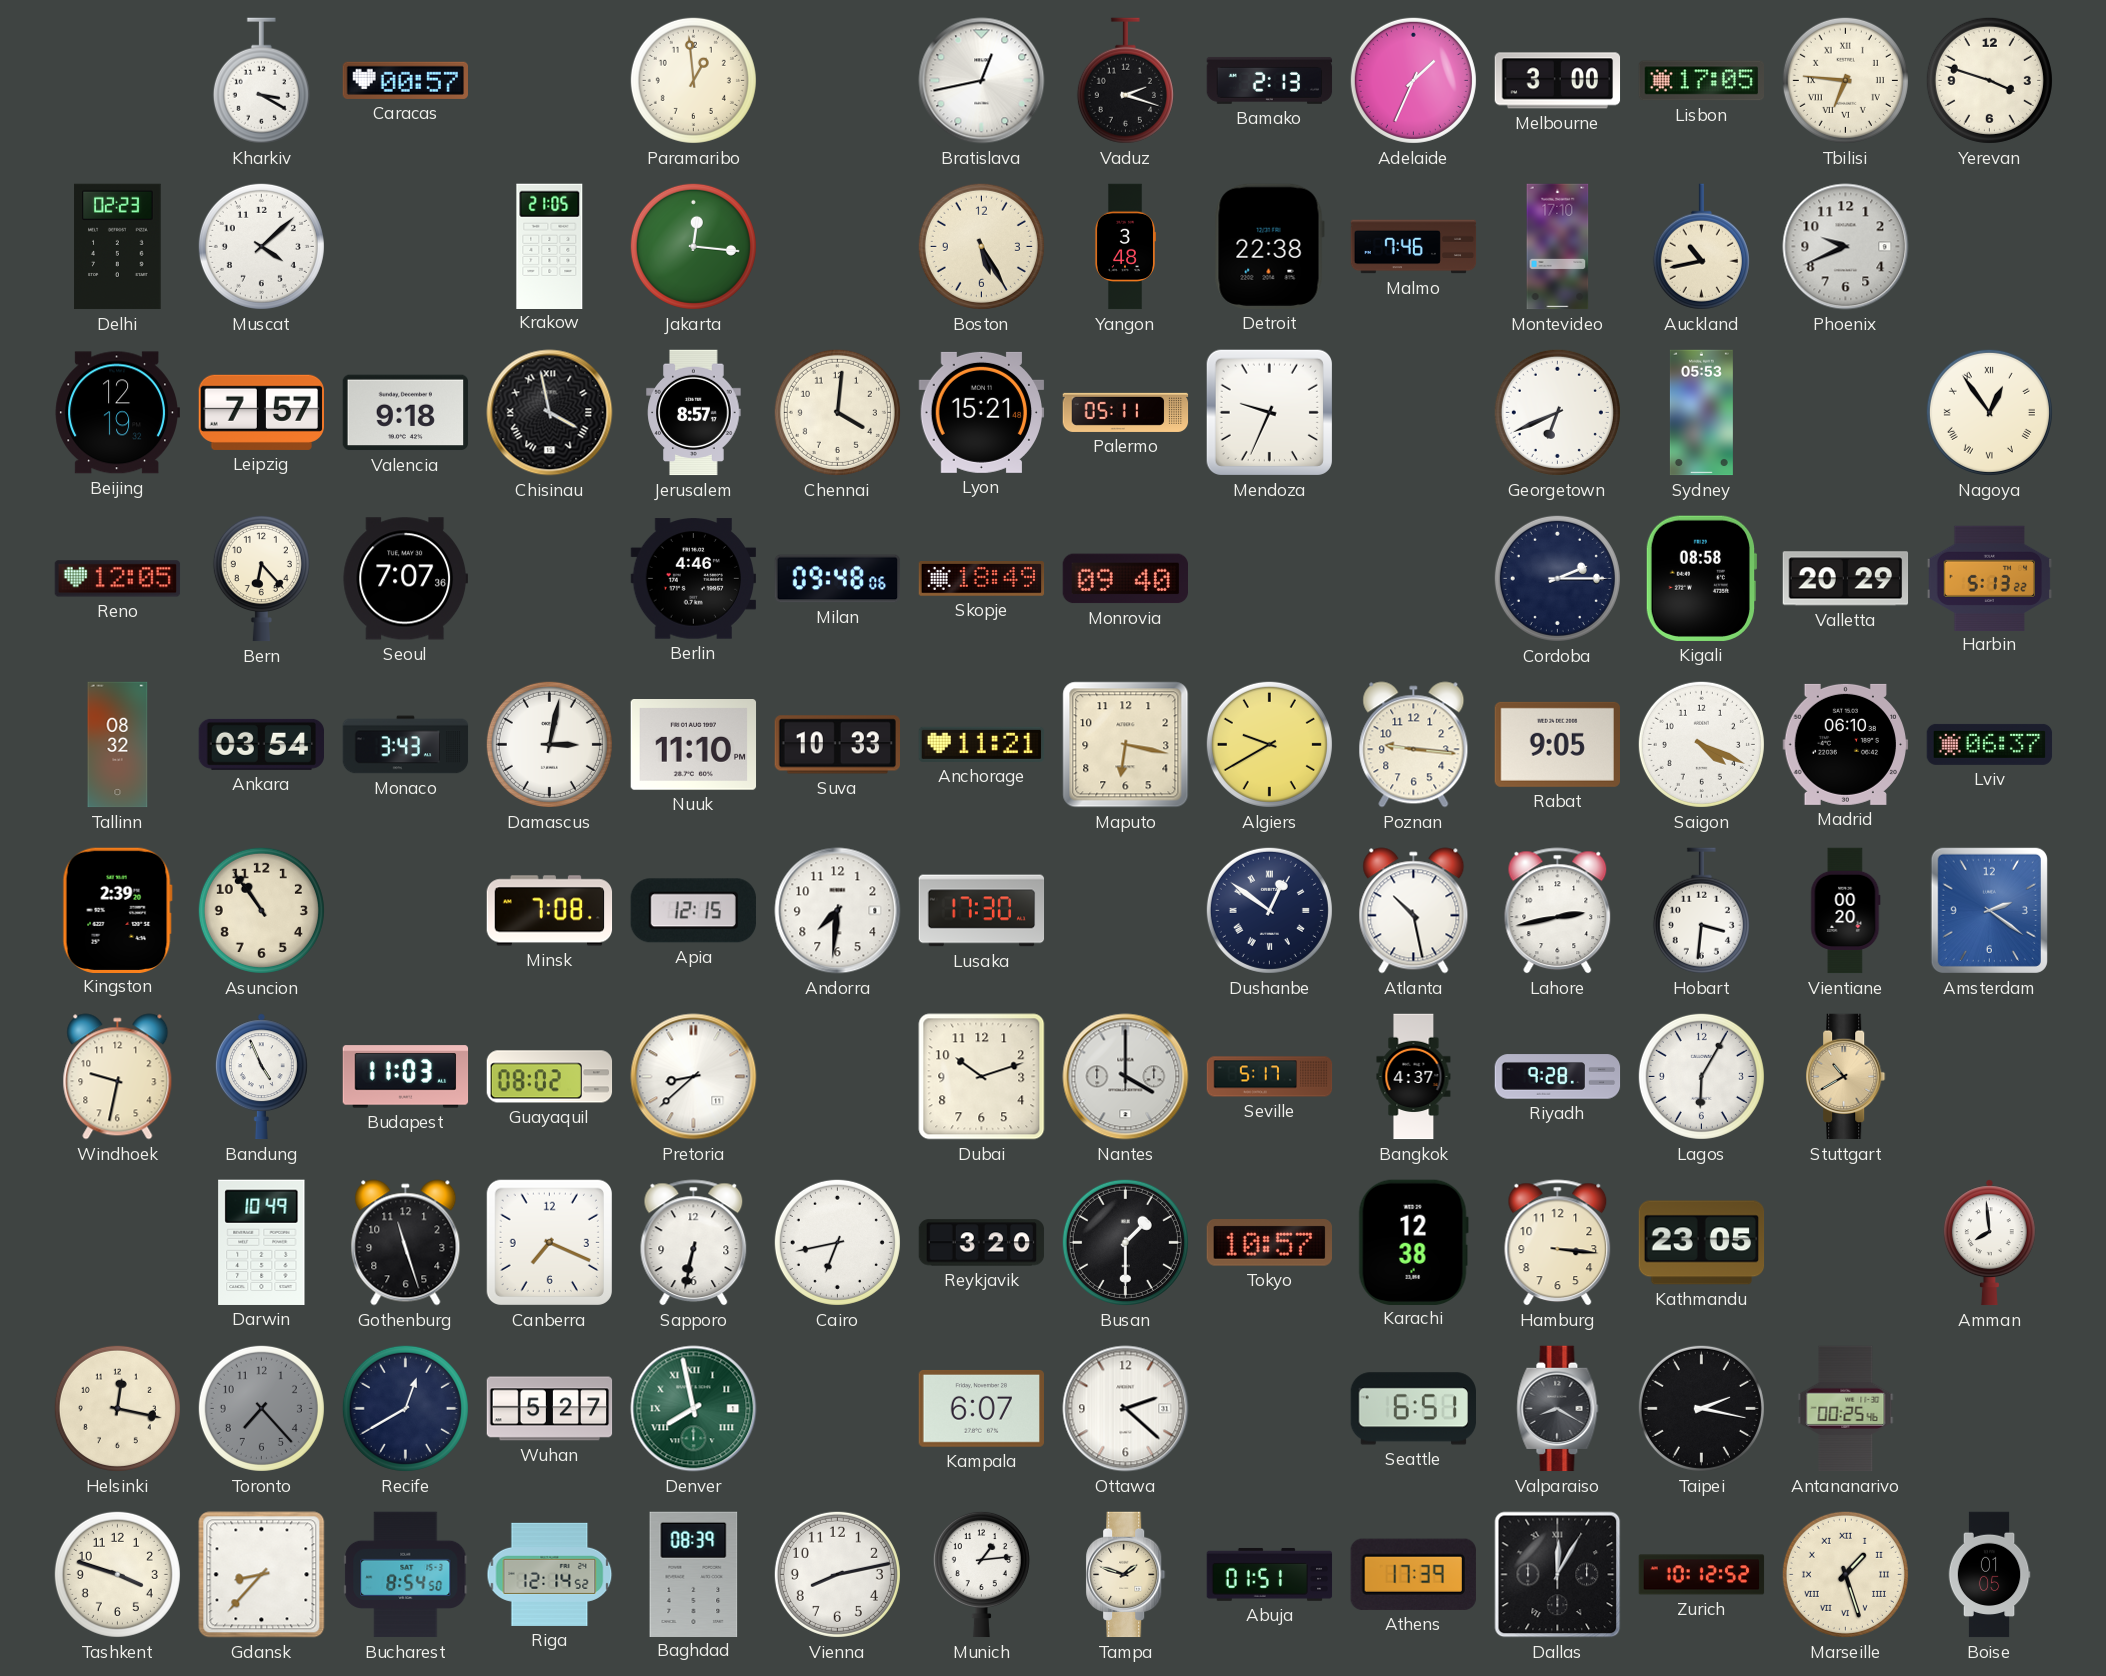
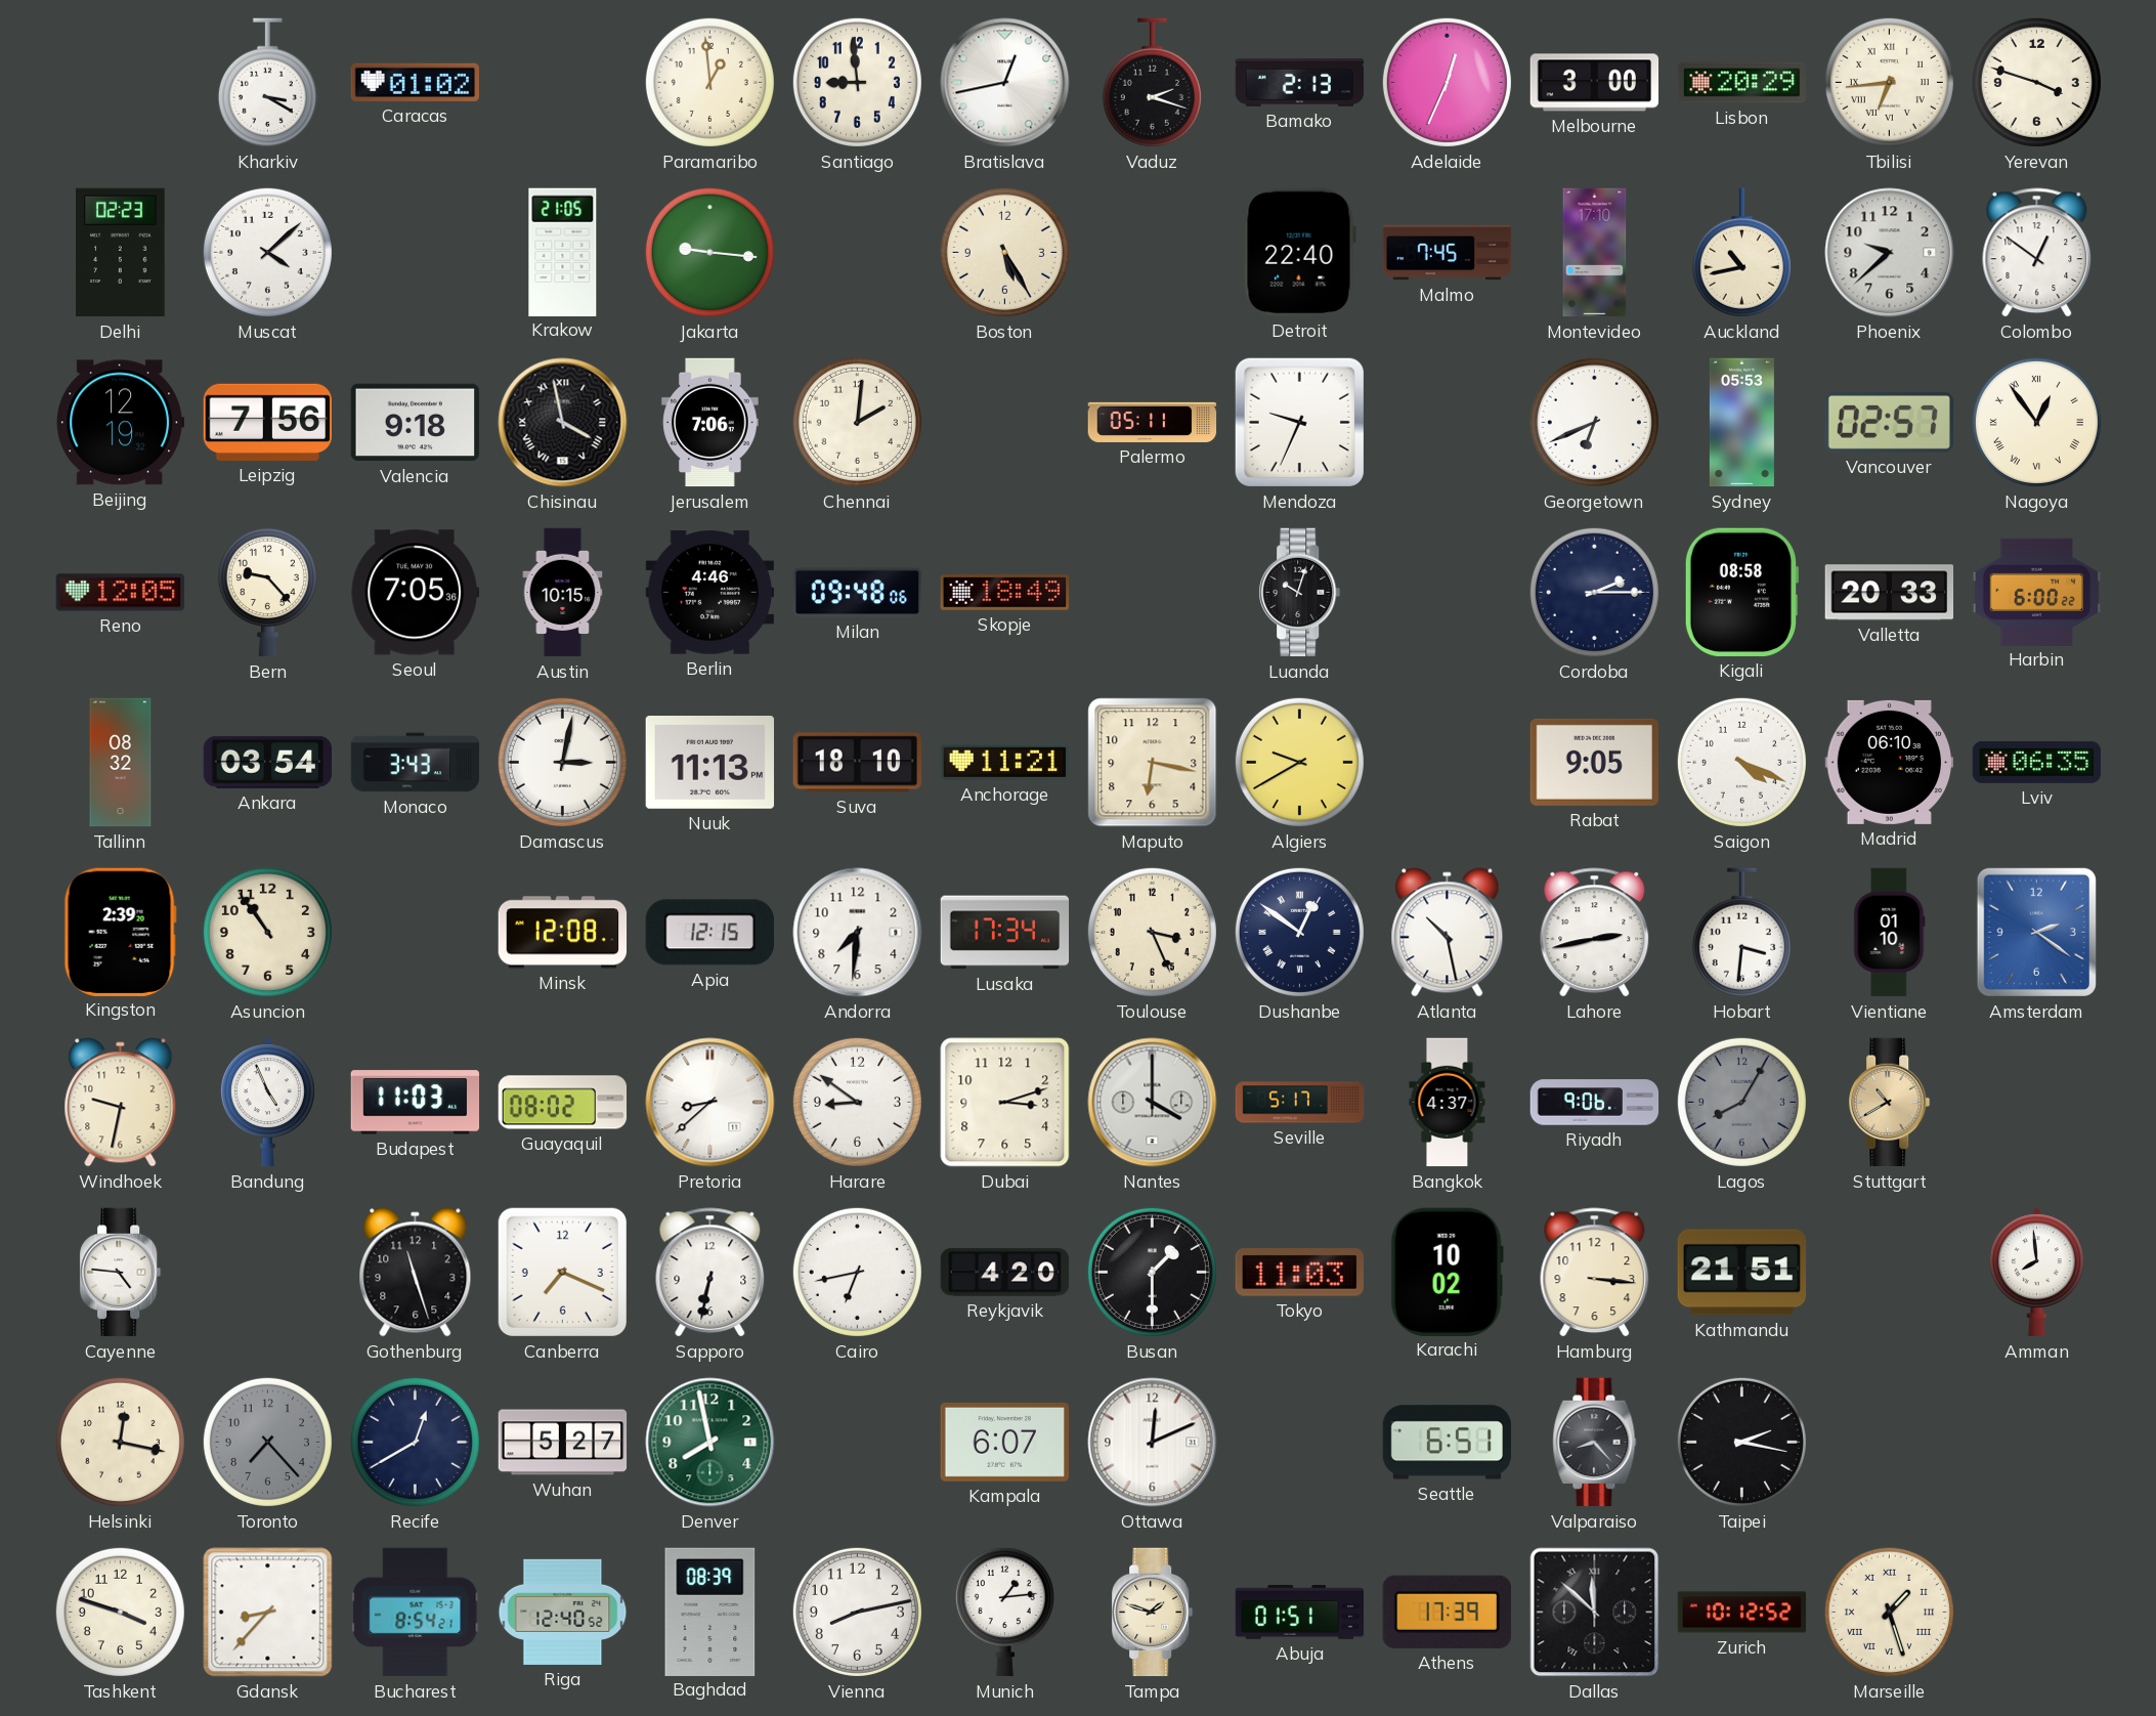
Caracas: 00:57 -> 01:02
Santiago: none -> 8:59
Adelaide: 1:34 -> 12:34
Lisbon: 17:05 -> 20:29
Tbilisi: 6:46 -> 6:44
Jakarta: 12:16 -> 9:16
Yangon: 3:48 -> none
Detroit: 22:38 -> 22:40
Malmo: 7:46 -> 7:45
Phoenix: 9:41 -> 9:38
Colombo: none -> 12:51
Leipzig: 7:57 -> 7:56
Jerusalem: 8:57 -> 7:06
Chennai: 4:01 -> 2:01
Lyon: 15:21 -> none
Vancouver: none -> 02:57
Bern: 6:23 -> 9:23
Seoul: 7:07 -> 7:05
Austin: none -> 10:15
Monrovia: 09:40 -> none
Luanda: none -> 10:03
Valletta: 20:29 -> 20:33
Harbin: 5:13 -> 6:00
Nuuk: 11:10 -> 11:13
Suva: 10:33 -> 18:10
Poznan: 9:16 -> none
Lviv: 06:37 -> 06:35
Minsk: 7:08 -> 12:08
Lusaka: 17:30 -> 17:34
Toulouse: none -> 3:26
Vientiane: 00:20 -> 01:10
Harare: none -> 8:51
Dubai: 10:12 -> 3:12
Riyadh: 9:28 -> 9:06
Lagos: 6:05 -> 8:05
Lagos dial: white -> grey
Cayenne: none -> 4:46
Darwin: 10:49 -> none
Reykjavik: 3:20 -> 4:20
Tokyo: 10:57 -> 11:03
Karachi: 12:38 -> 10:02
Kathmandu: 23:05 -> 21:51
Denver numerals: Roman -> Arabic
Ottawa: 2:22 -> 12:11
Valparaiso: 8:20 -> 8:23
Antananarivo: 00:25 -> none
Bucharest: 8:54:50 -> 8:54:21
Riga: 12:14 -> 12:40
Dallas: 12:05 -> 11:52
Boise: 01:05 -> none
